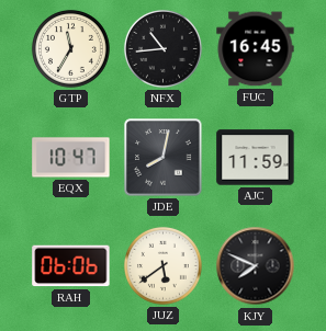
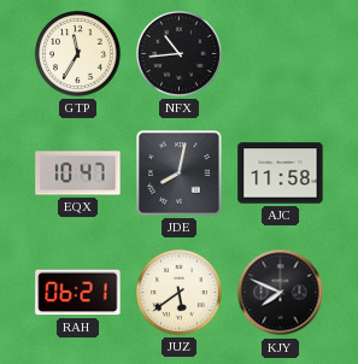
FUC: 16:45 -> none
AJC: 11:59 -> 11:58
RAH: 06:06 -> 06:21
